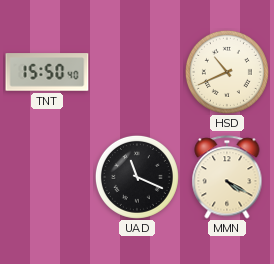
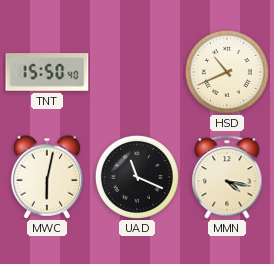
MWC: none -> 6:02
MMN: 4:20 -> 4:17
